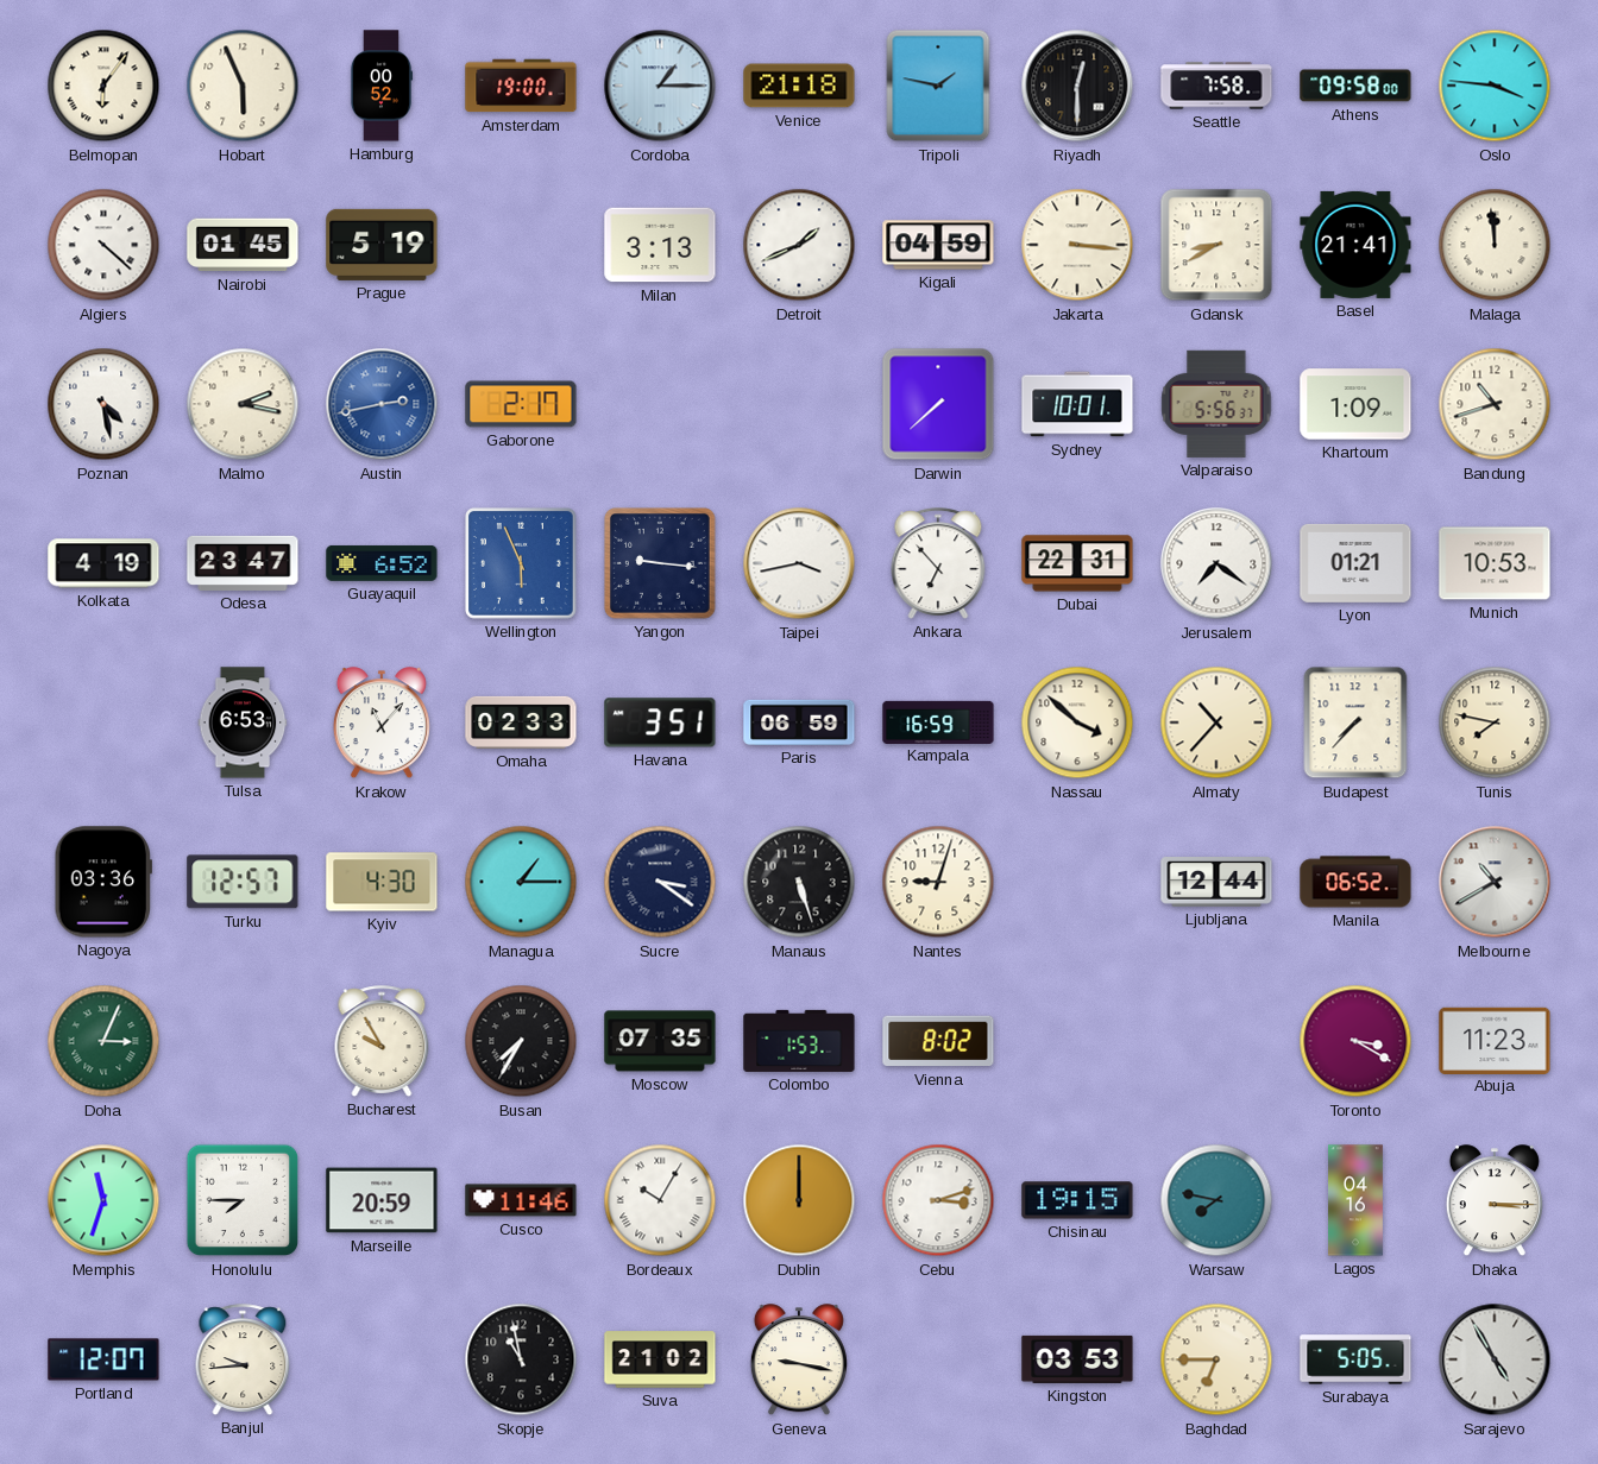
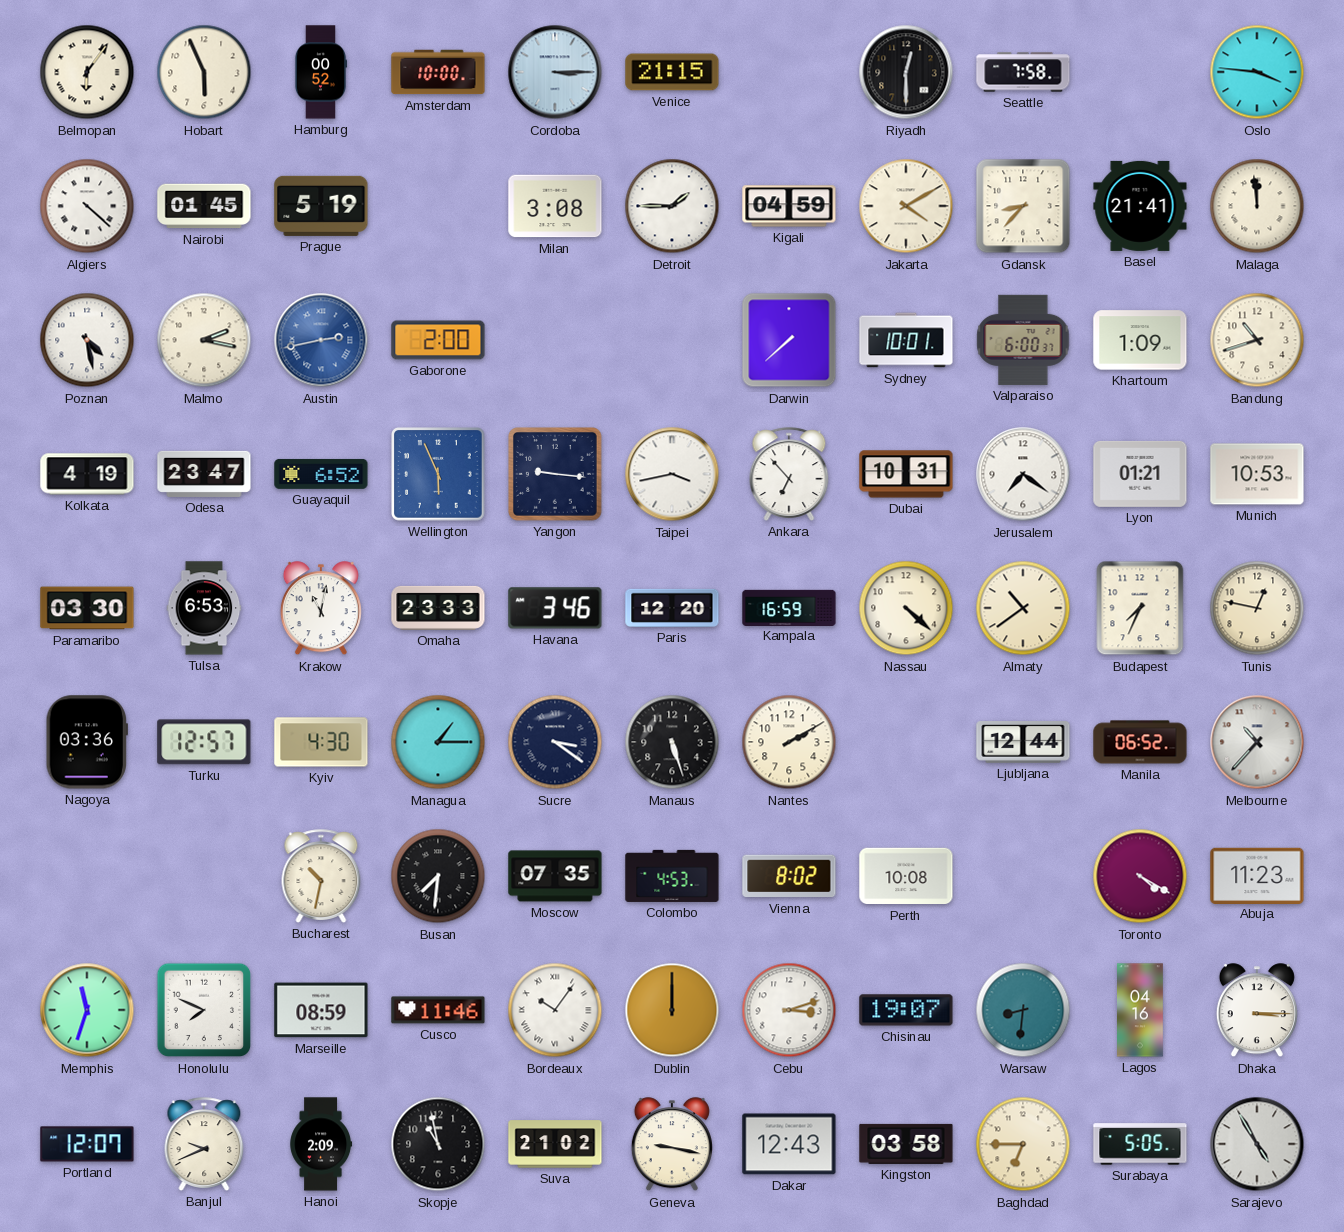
Amsterdam: 19:00 -> 10:00
Cordoba: 1:15 -> 3:15
Venice: 21:18 -> 21:15
Tripoli: 1:47 -> none
Athens: 09:58 -> none
Milan: 3:13 -> 3:08
Detroit: 1:41 -> 1:45
Jakarta: 3:16 -> 4:10
Gdansk: 8:40 -> 8:37
Gaborone: 2:17 -> 2:00
Valparaiso: 5:56 -> 6:00
Dubai: 22:31 -> 10:31
Paramaribo: none -> 03:30
Krakow: 11:07 -> 11:02
Omaha: 02:33 -> 23:33
Havana: 3:51 -> 3:46
Paris: 06:59 -> 12:20
Nassau: 3:52 -> 4:22
Almaty: 10:37 -> 10:39
Budapest: 7:37 -> 7:34
Tunis: 7:47 -> 12:47
Nantes: 9:03 -> 2:10
Melbourne: 10:40 -> 10:37
Doha: 3:04 -> none
Bucharest: 9:55 -> 10:32
Busan: 7:35 -> 7:31
Colombo: 1:53 -> 4:53
Perth: none -> 10:08
Toronto: 3:20 -> 4:20
Honolulu: 7:45 -> 7:49
Marseille: 20:59 -> 08:59
Bordeaux: 10:05 -> 10:06
Chisinau: 19:15 -> 19:07
Warsaw: 7:47 -> 8:31
Banjul: 9:44 -> 9:41
Hanoi: none -> 2:09
Dakar: none -> 12:43
Kingston: 03:53 -> 03:58
